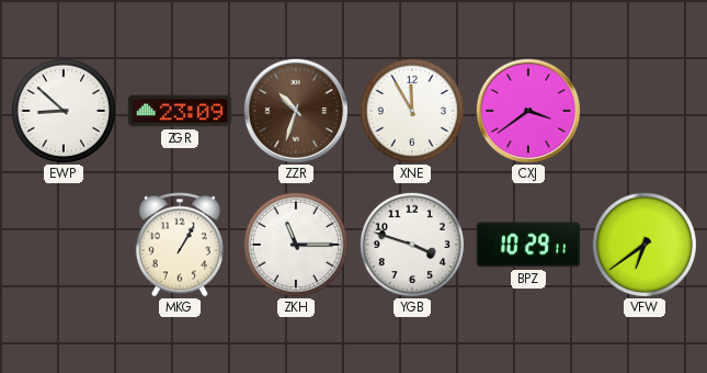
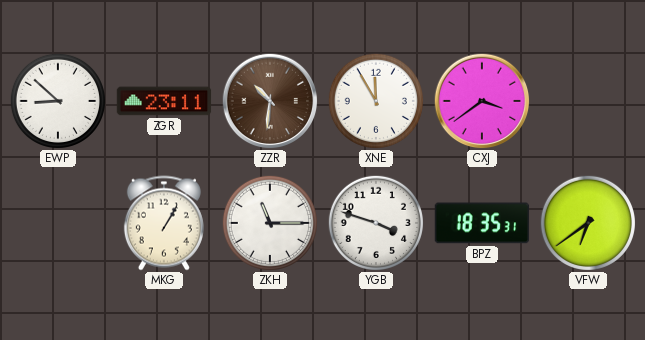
ZGR: 23:09 -> 23:11
ZZR: 10:33 -> 10:31
BPZ: 10:29 -> 18:35
